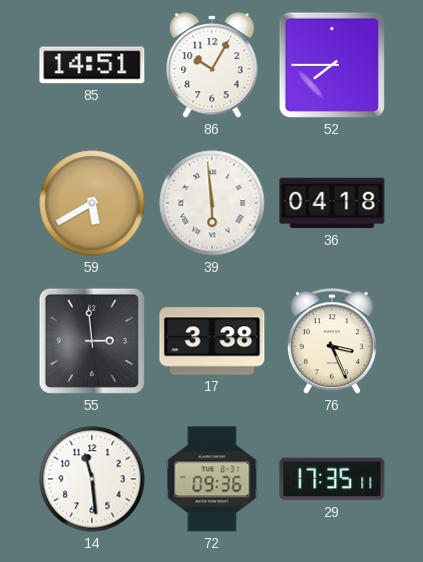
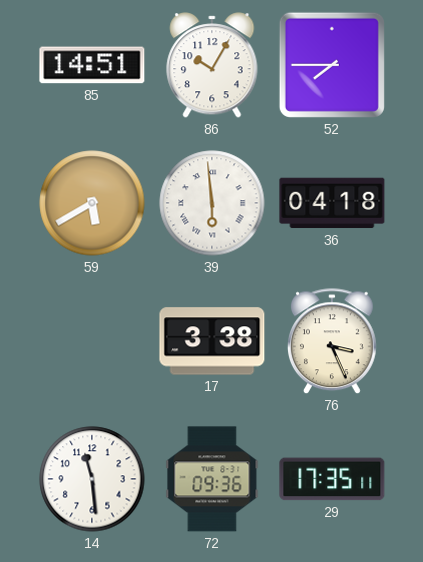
55: 2:59 -> none
